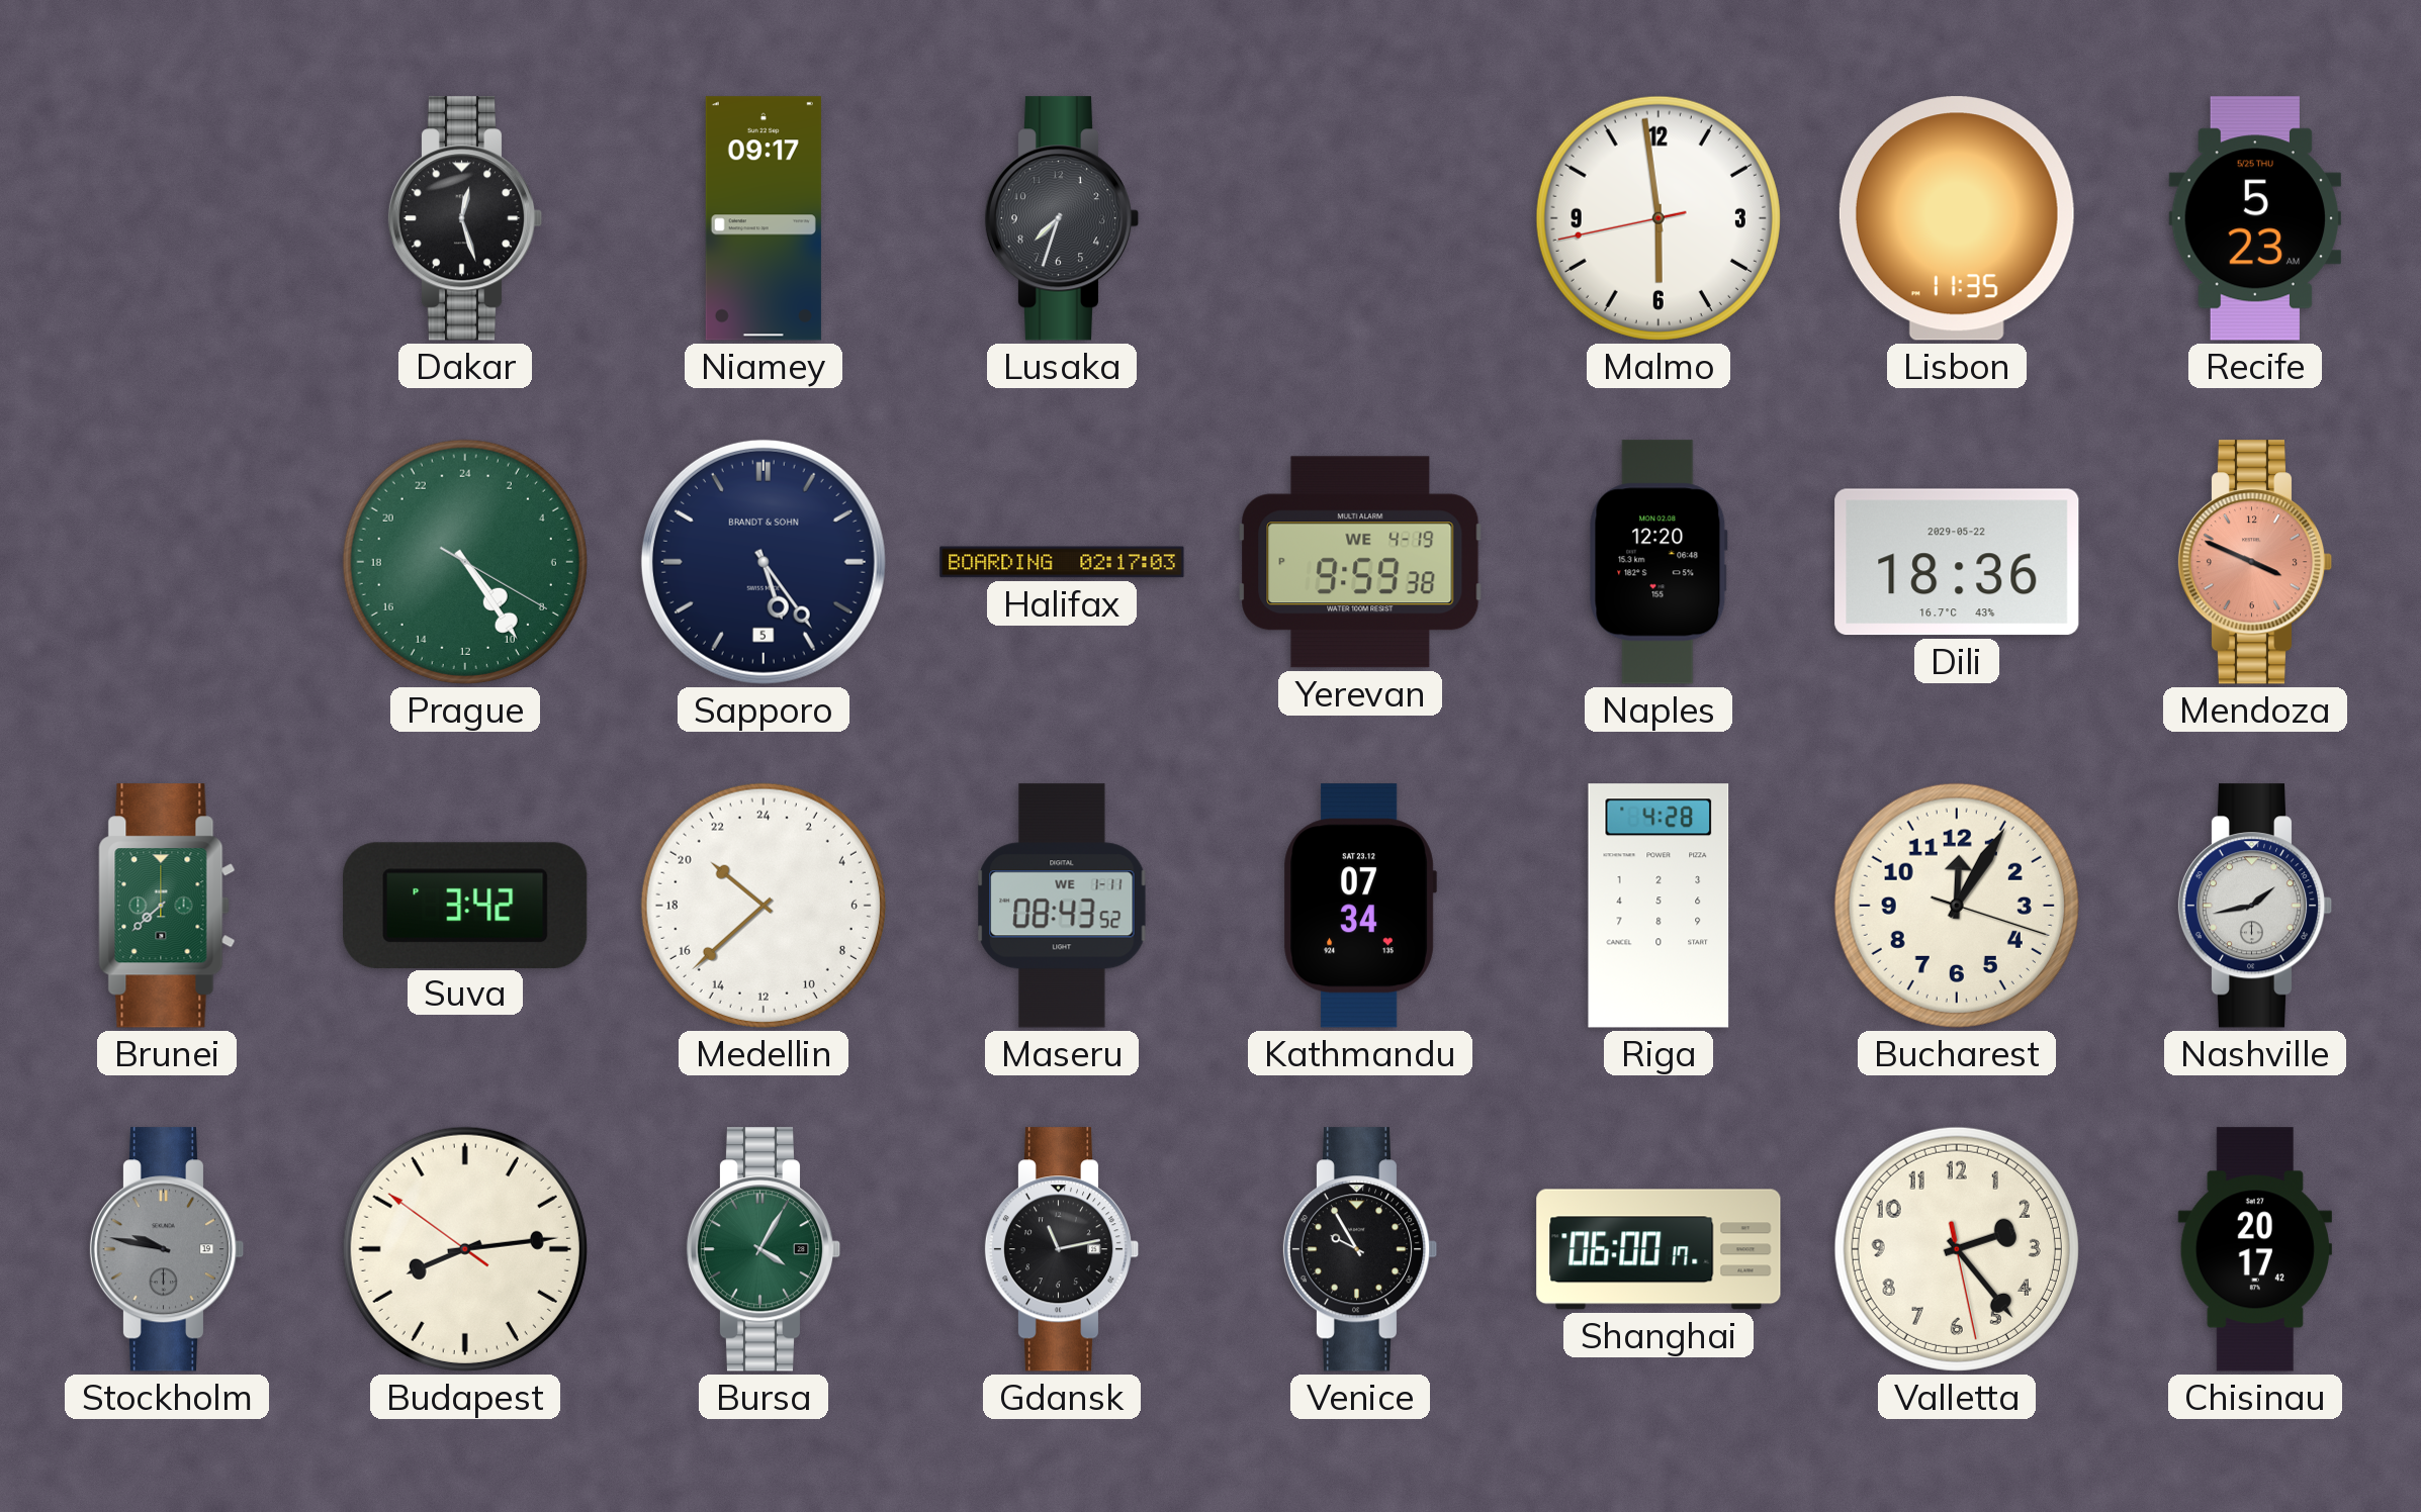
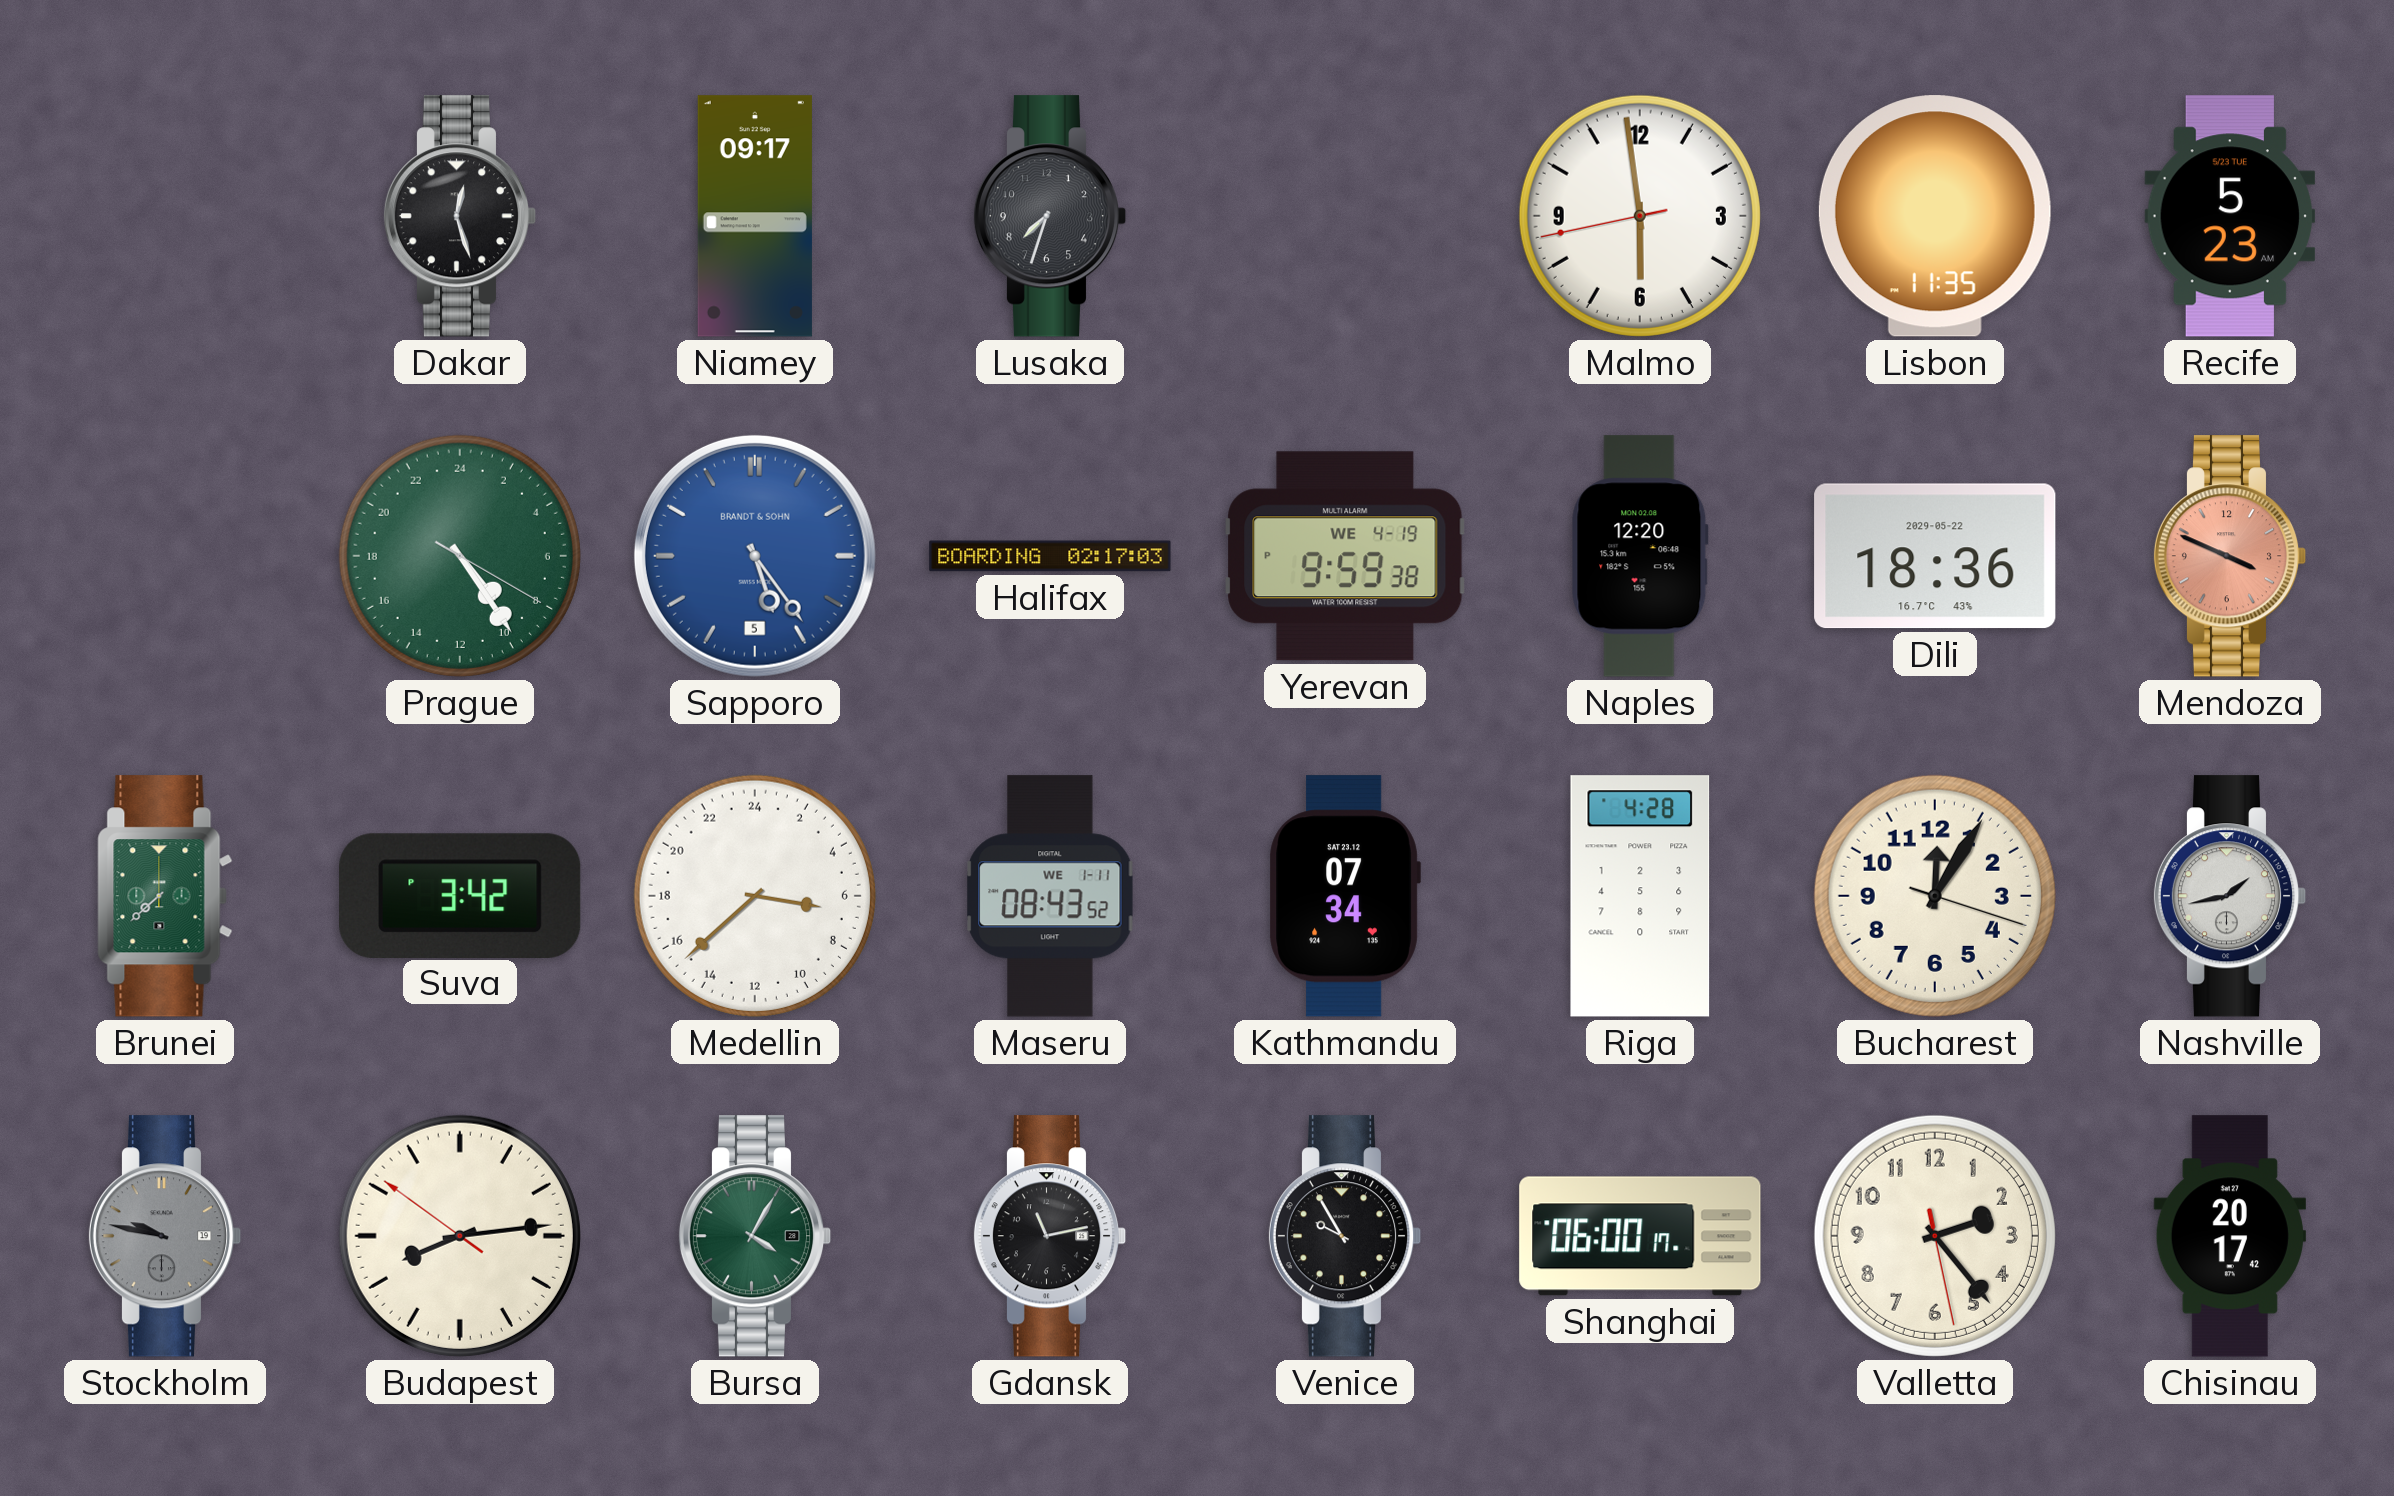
Recife date: 5/25 THU -> 5/23 TUE
Sapporo dial: navy -> blue
Medellin: 20:38 -> 6:38
